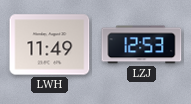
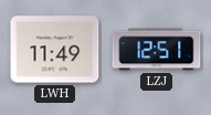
LZJ: 12:53 -> 12:51
